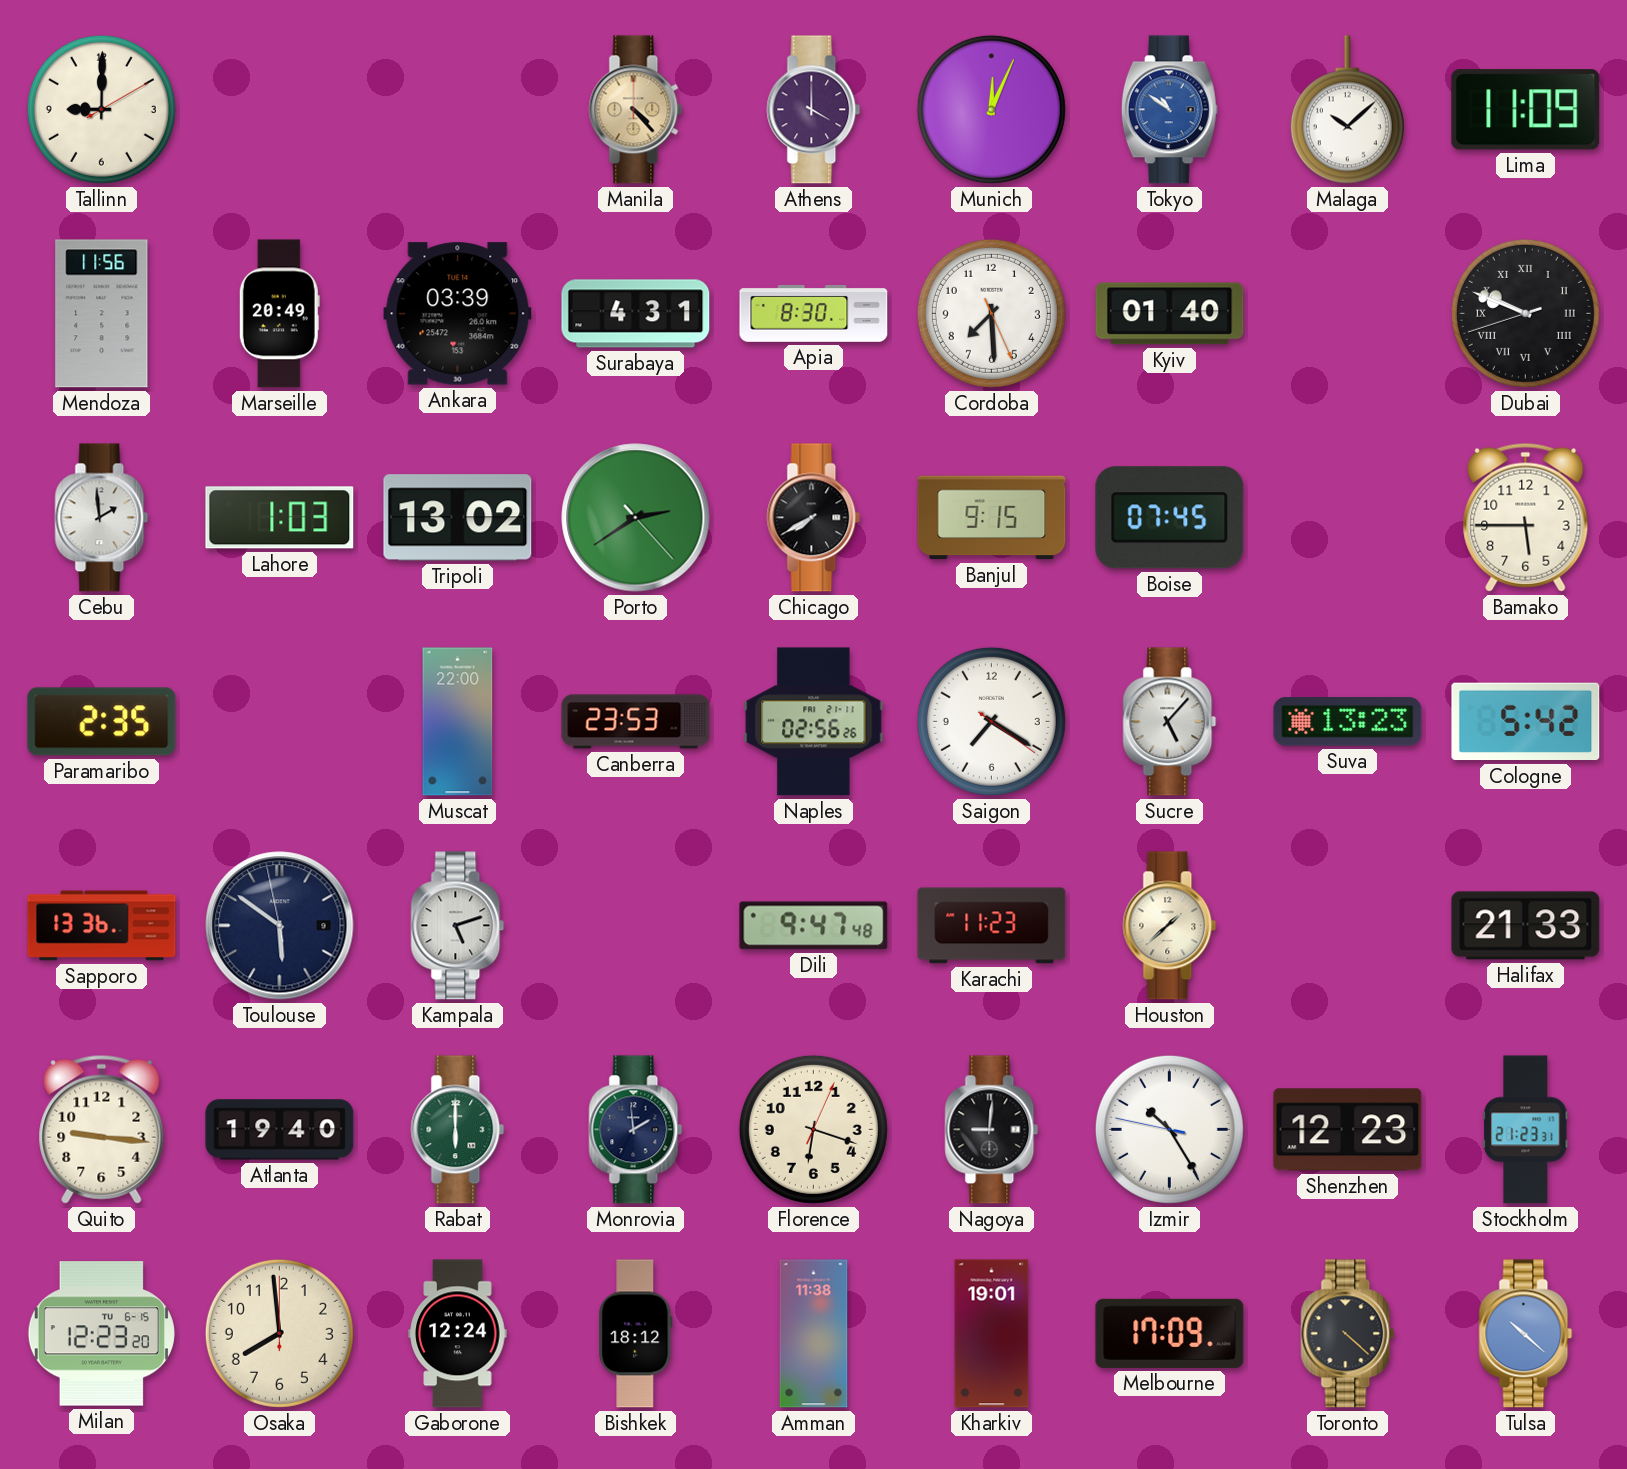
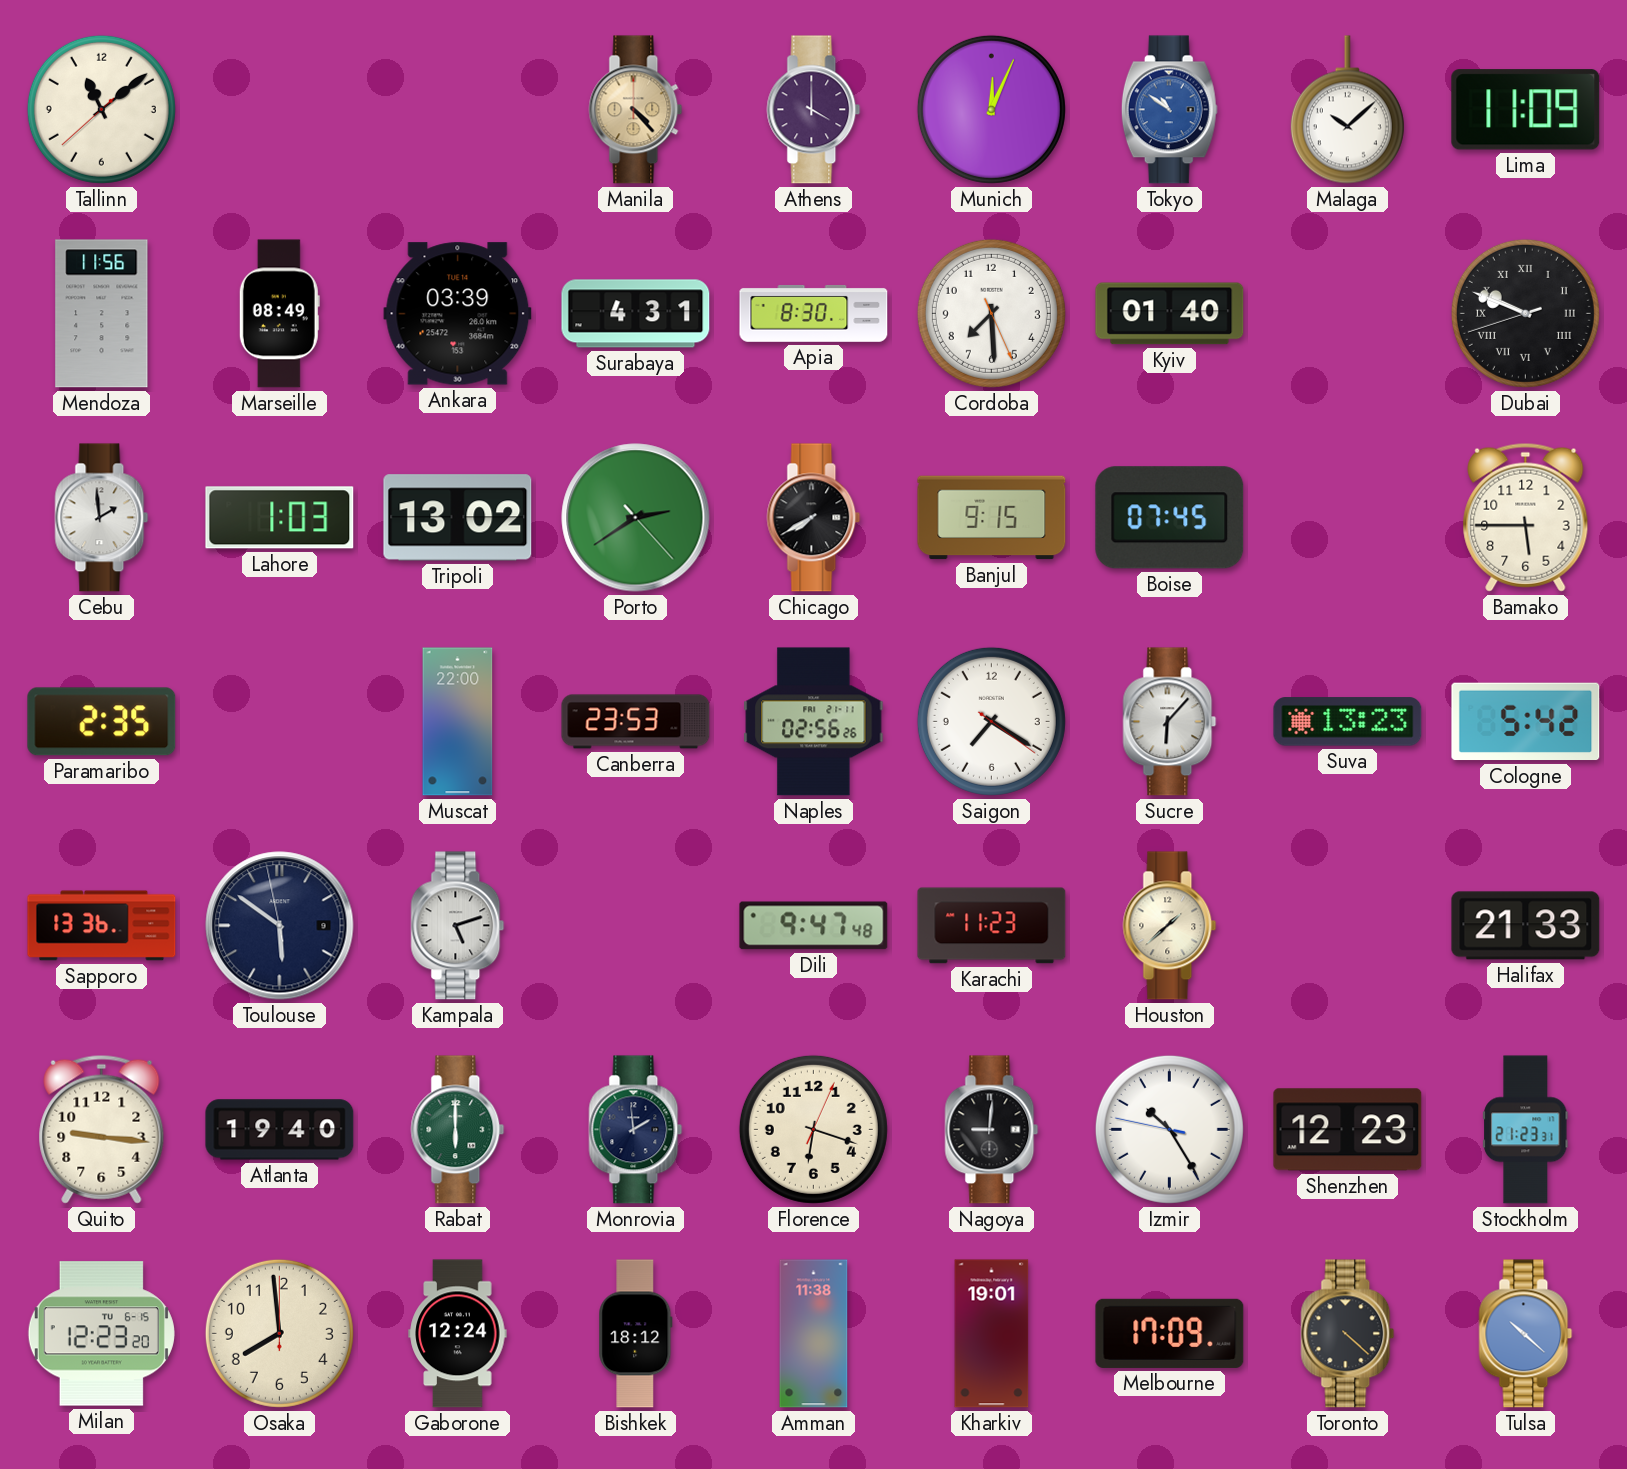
Tallinn: 9:00 -> 11:08
Marseille: 20:49 -> 08:49
Sucre: 5:07 -> 6:07
